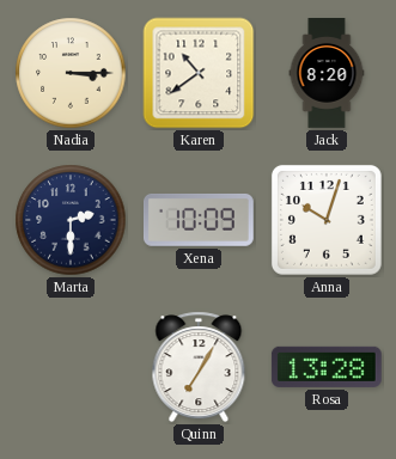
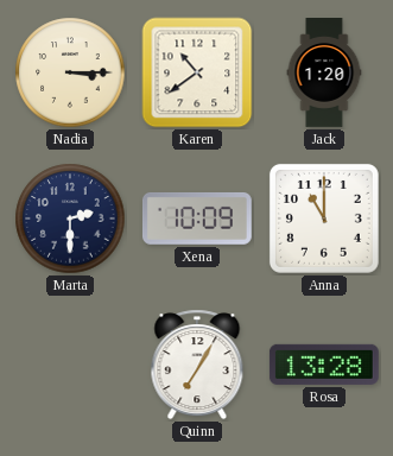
Jack: 8:20 -> 1:20
Anna: 10:03 -> 11:00
